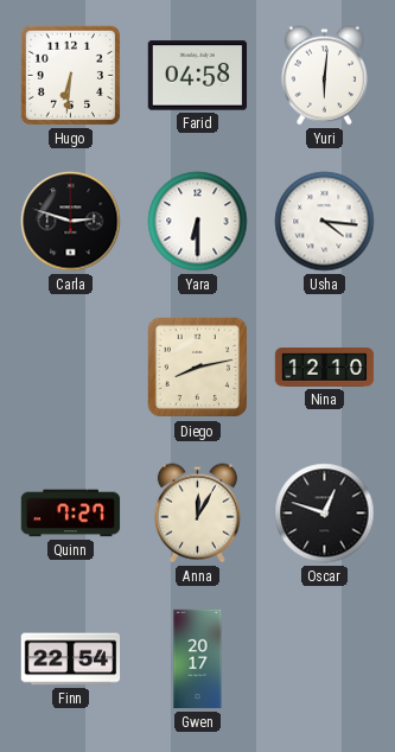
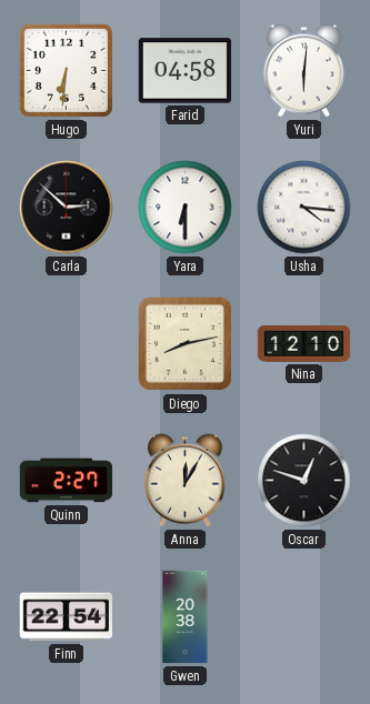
Carla: 2:48 -> 2:52
Quinn: 7:27 -> 2:27
Gwen: 20:17 -> 20:38
